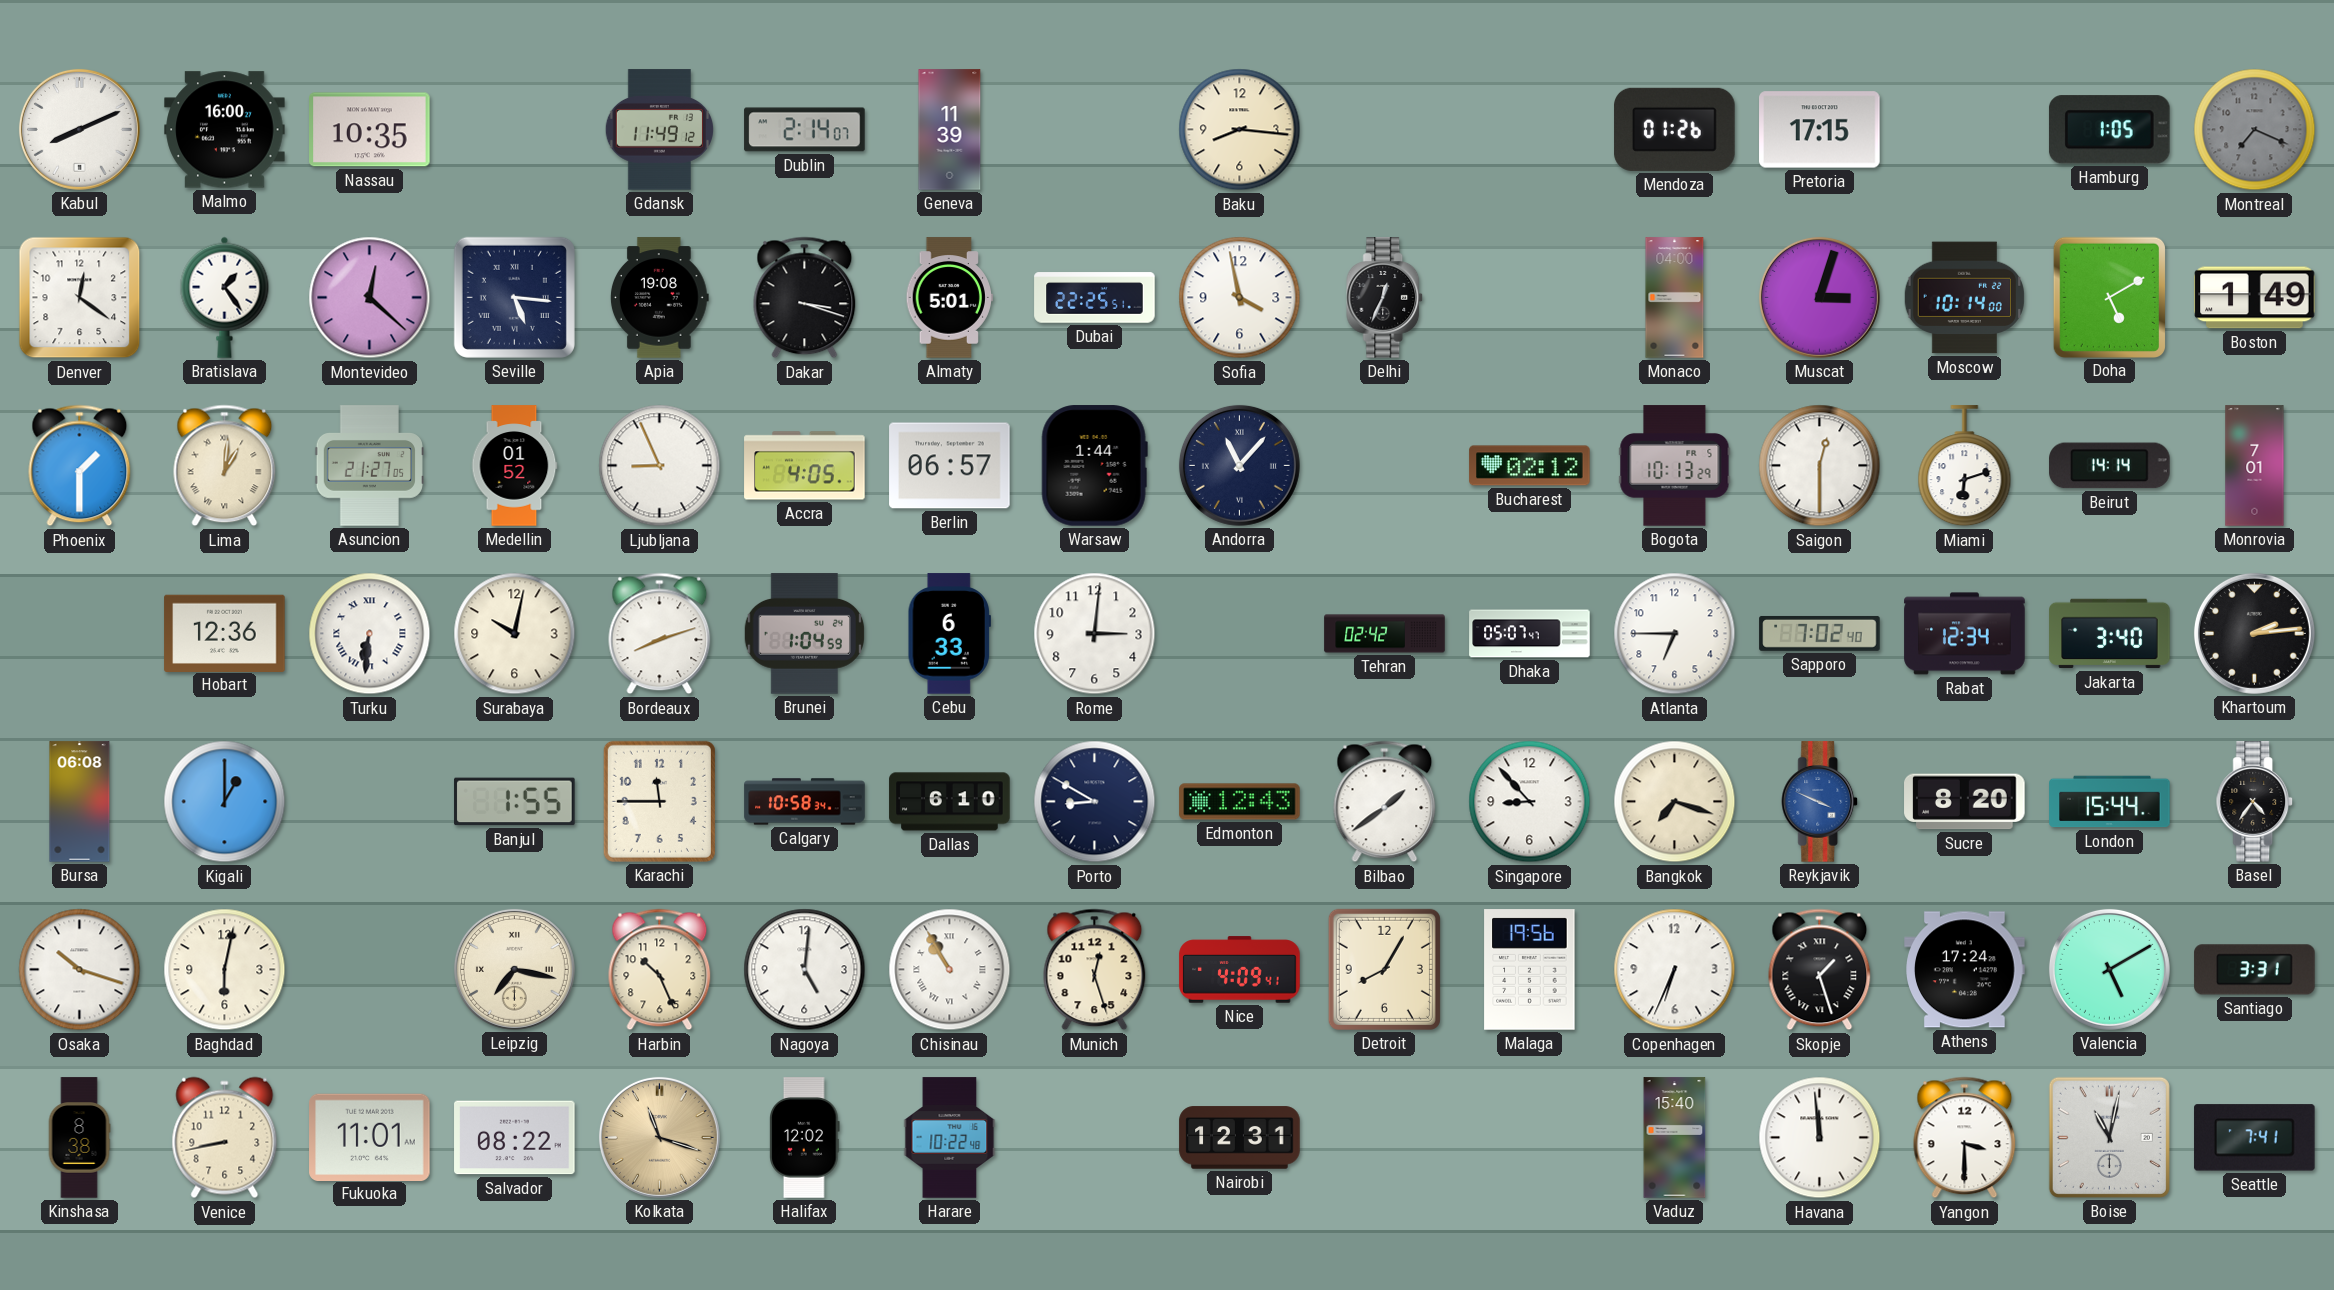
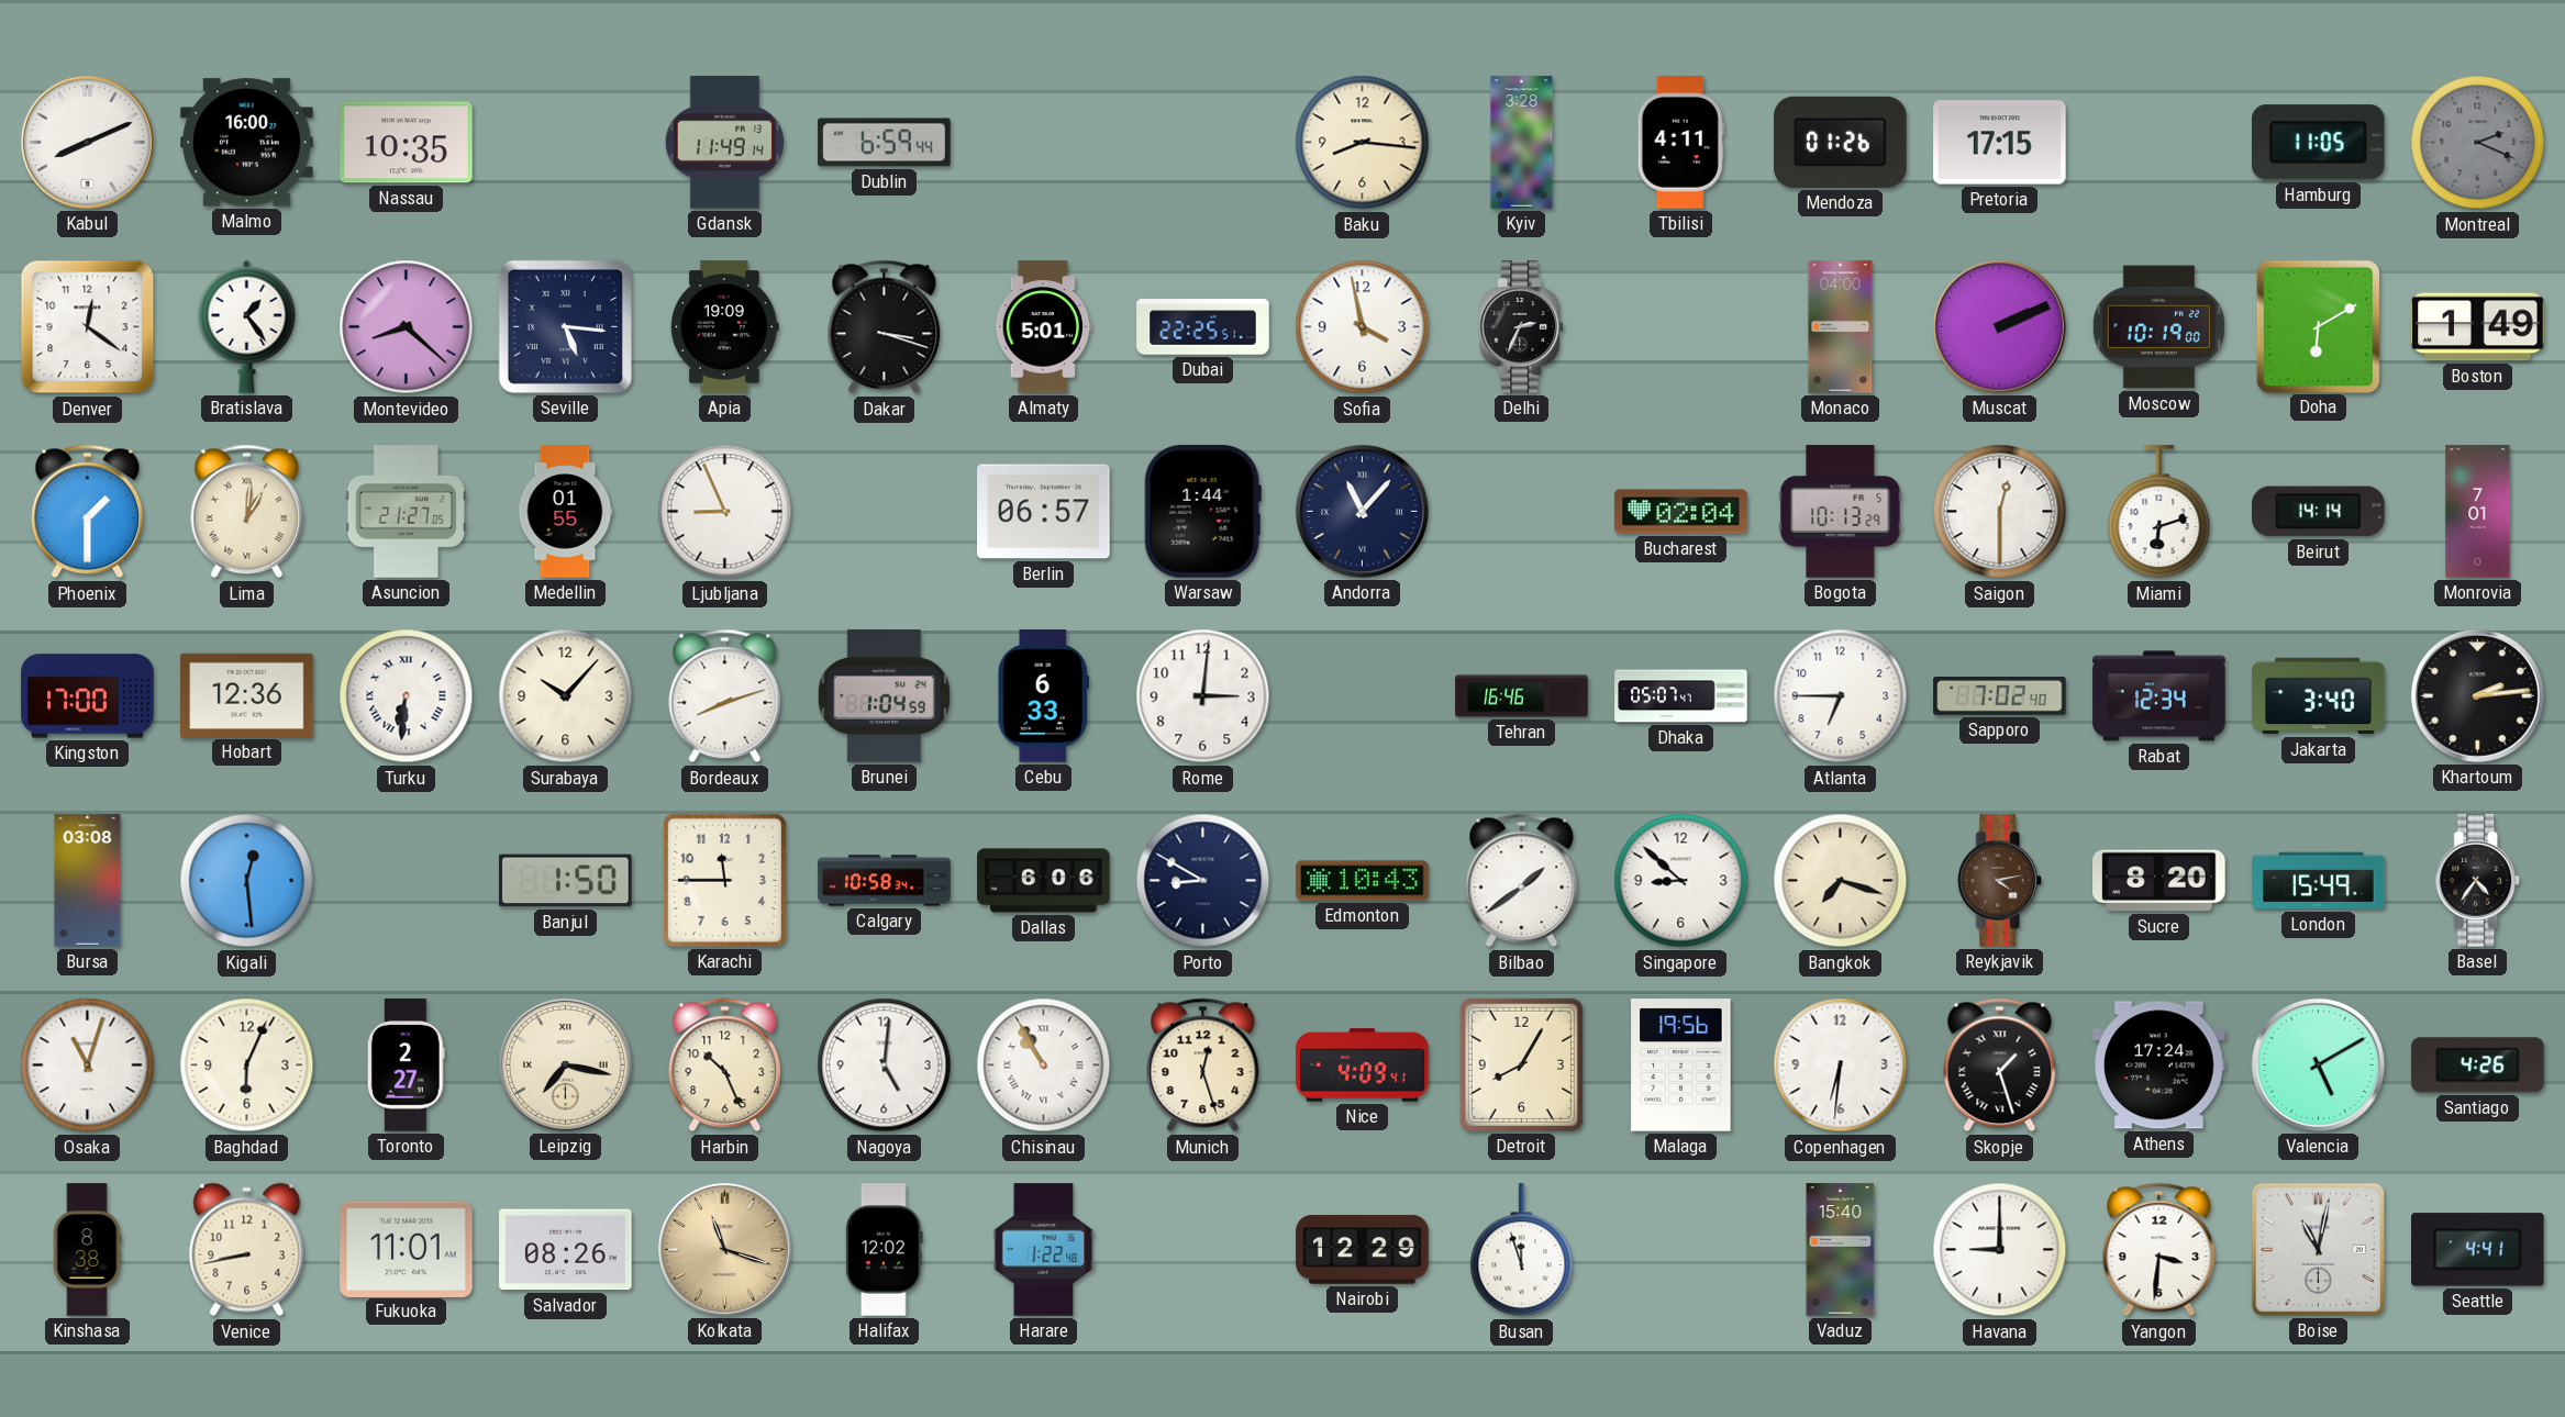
Gdansk: 11:49:12 -> 11:49:14
Dublin: 2:14 -> 6:59
Geneva: 11:39 -> none
Kyiv: none -> 3:28
Tbilisi: none -> 4:11
Hamburg: 1:05 -> 11:05
Montreal: 7:19 -> 2:19
Montevideo: 12:22 -> 8:22
Apia: 19:08 -> 19:09
Delhi: 12:34 -> 2:34
Muscat: 3:03 -> 2:11
Moscow: 10:14 -> 10:19
Doha: 5:10 -> 6:10
Medellin: 01:52 -> 01:55
Accra: 4:05 -> none
Bucharest: 02:12 -> 02:04
Kingston: none -> 17:00
Surabaya: 10:02 -> 10:07
Tehran: 02:42 -> 16:46
Bursa: 06:08 -> 03:08
Kigali: 1:00 -> 12:29
Banjul: 1:55 -> 1:50
Dallas: 6:10 -> 6:06
Edmonton: 12:43 -> 10:43
Singapore: 8:53 -> 8:52
Reykjavik: 3:49 -> 4:13
Reykjavik dial: blue -> brown
London: 15:44 -> 15:49
Osaka: 10:18 -> 11:03
Baghdad: 6:02 -> 6:04
Toronto: none -> 2:27
Copenhagen: 6:34 -> 6:31
Santiago: 3:31 -> 4:26
Salvador: 08:22 -> 08:26
Harare: 10:22 -> 1:22
Nairobi: 12:31 -> 12:29
Busan: none -> 11:57
Havana: 11:59 -> 9:00
Yangon: 3:30 -> 3:31
Seattle: 7:41 -> 4:41
